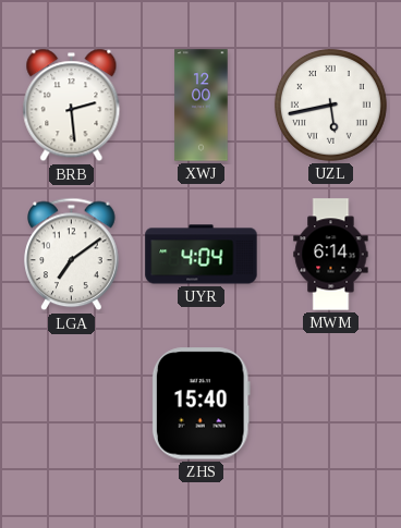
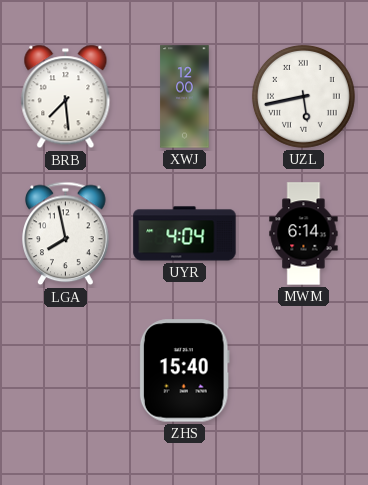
BRB: 2:29 -> 7:29
LGA: 7:09 -> 7:58
